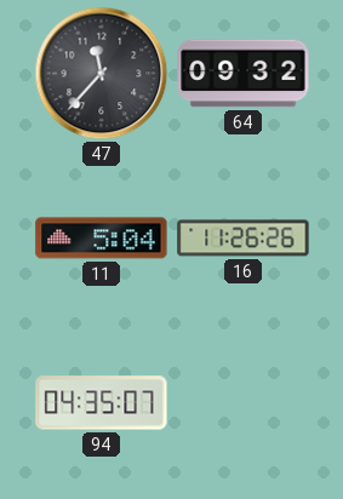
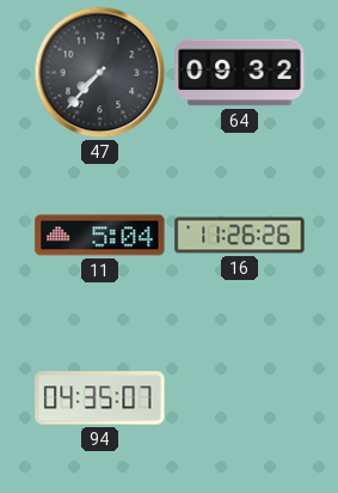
47: 11:37 -> 7:37
